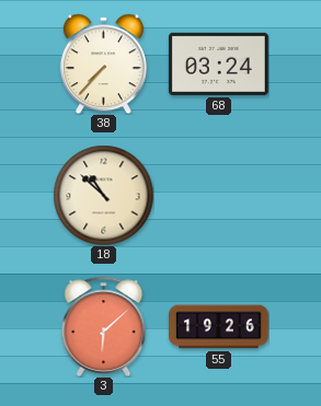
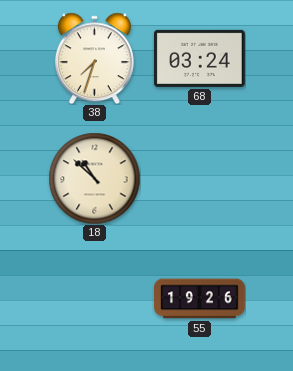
38: 7:37 -> 7:33
3: 6:08 -> none
